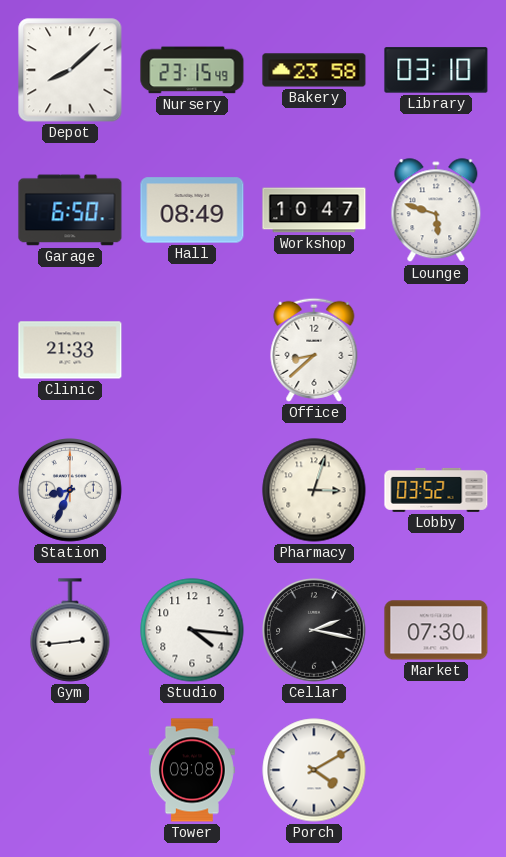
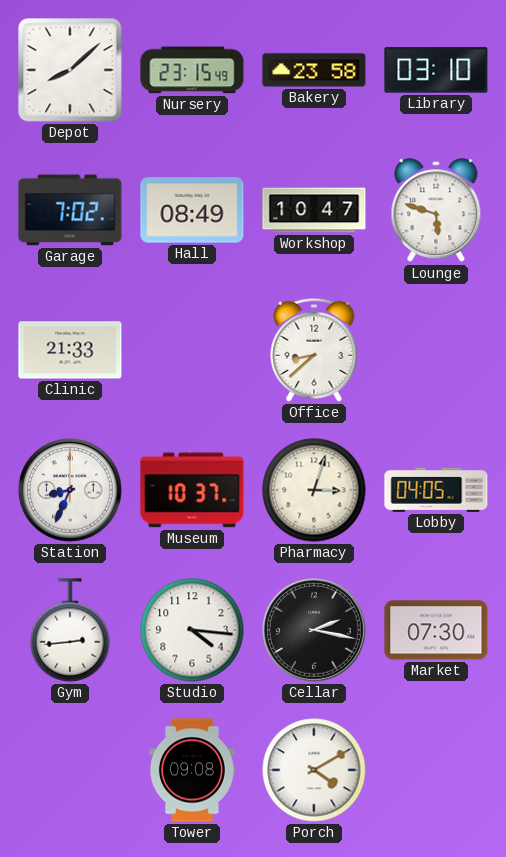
Garage: 6:50 -> 7:02
Museum: none -> 10:37
Lobby: 03:52 -> 04:05
